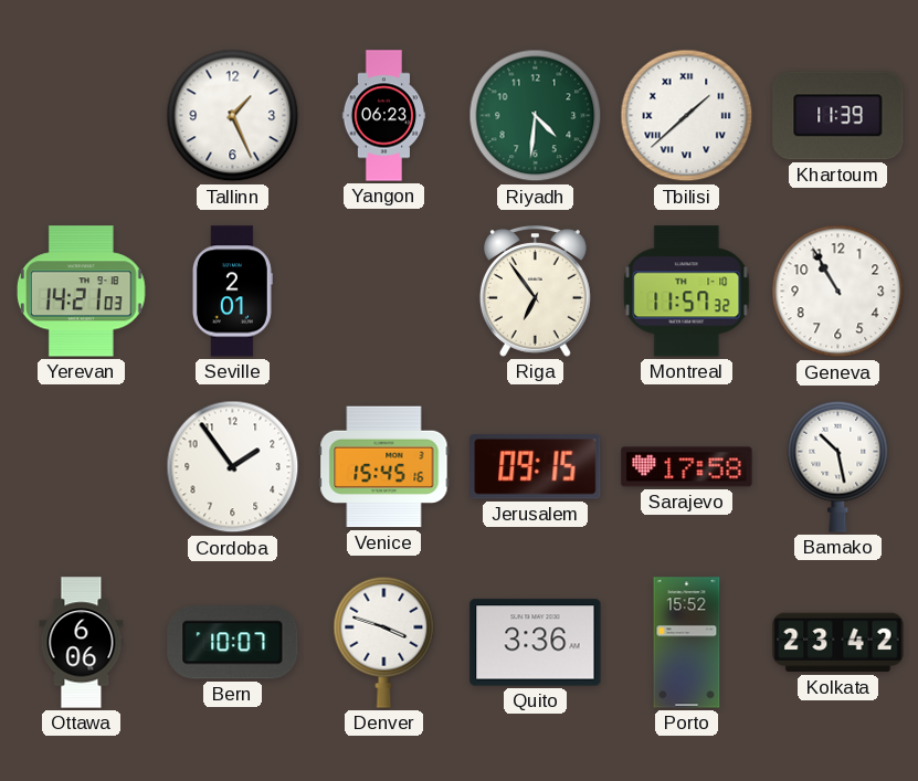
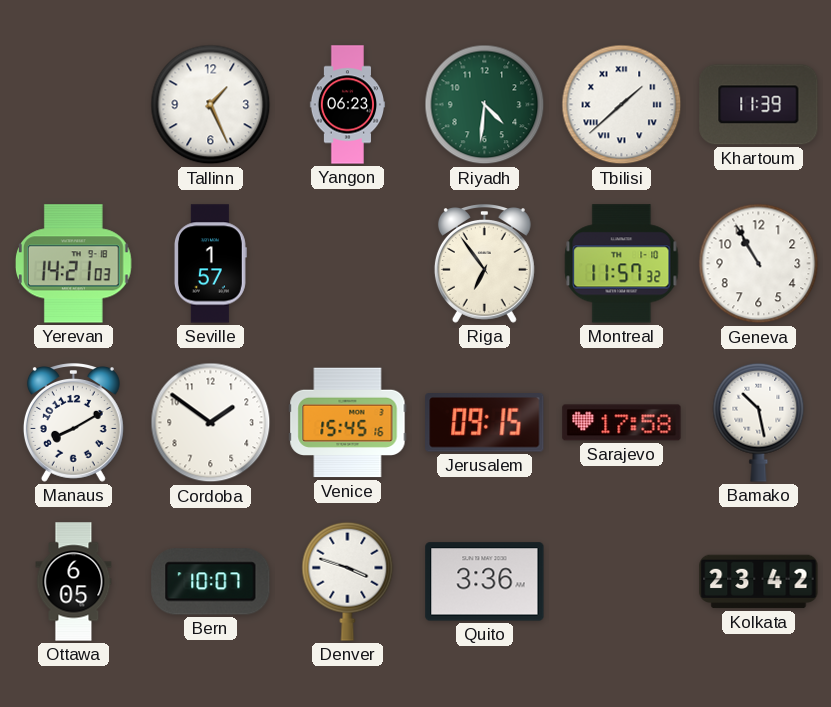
Seville: 2:01 -> 1:57
Manaus: none -> 8:10
Cordoba: 1:54 -> 1:51
Ottawa: 6:06 -> 6:05
Porto: 15:52 -> none
